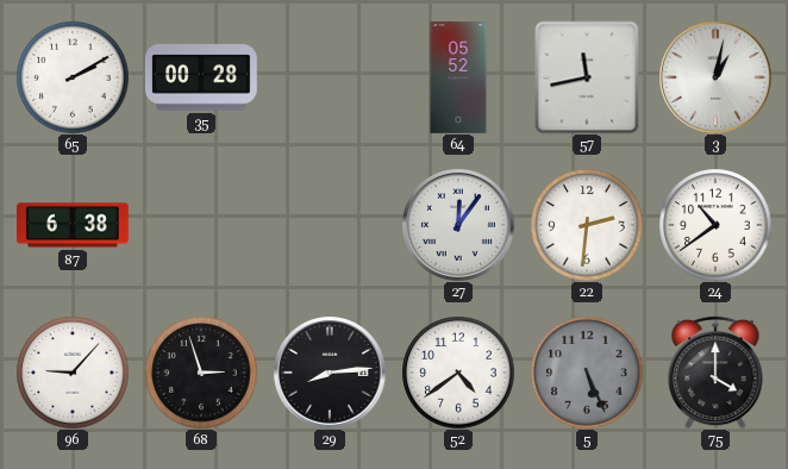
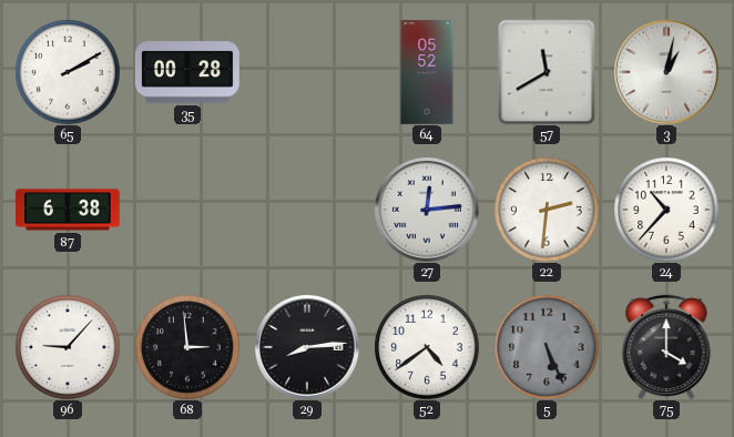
57: 11:43 -> 11:40
27: 12:06 -> 12:14
24: 10:39 -> 10:37
68: 2:57 -> 2:59
